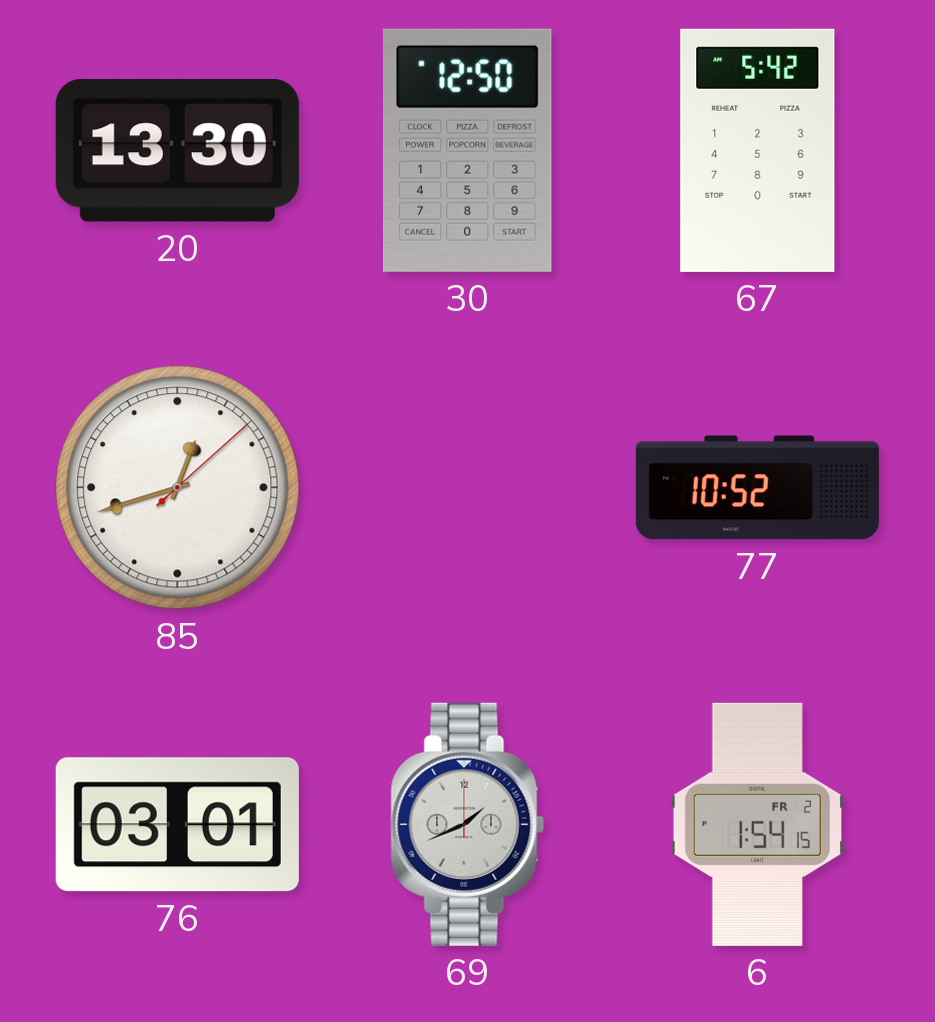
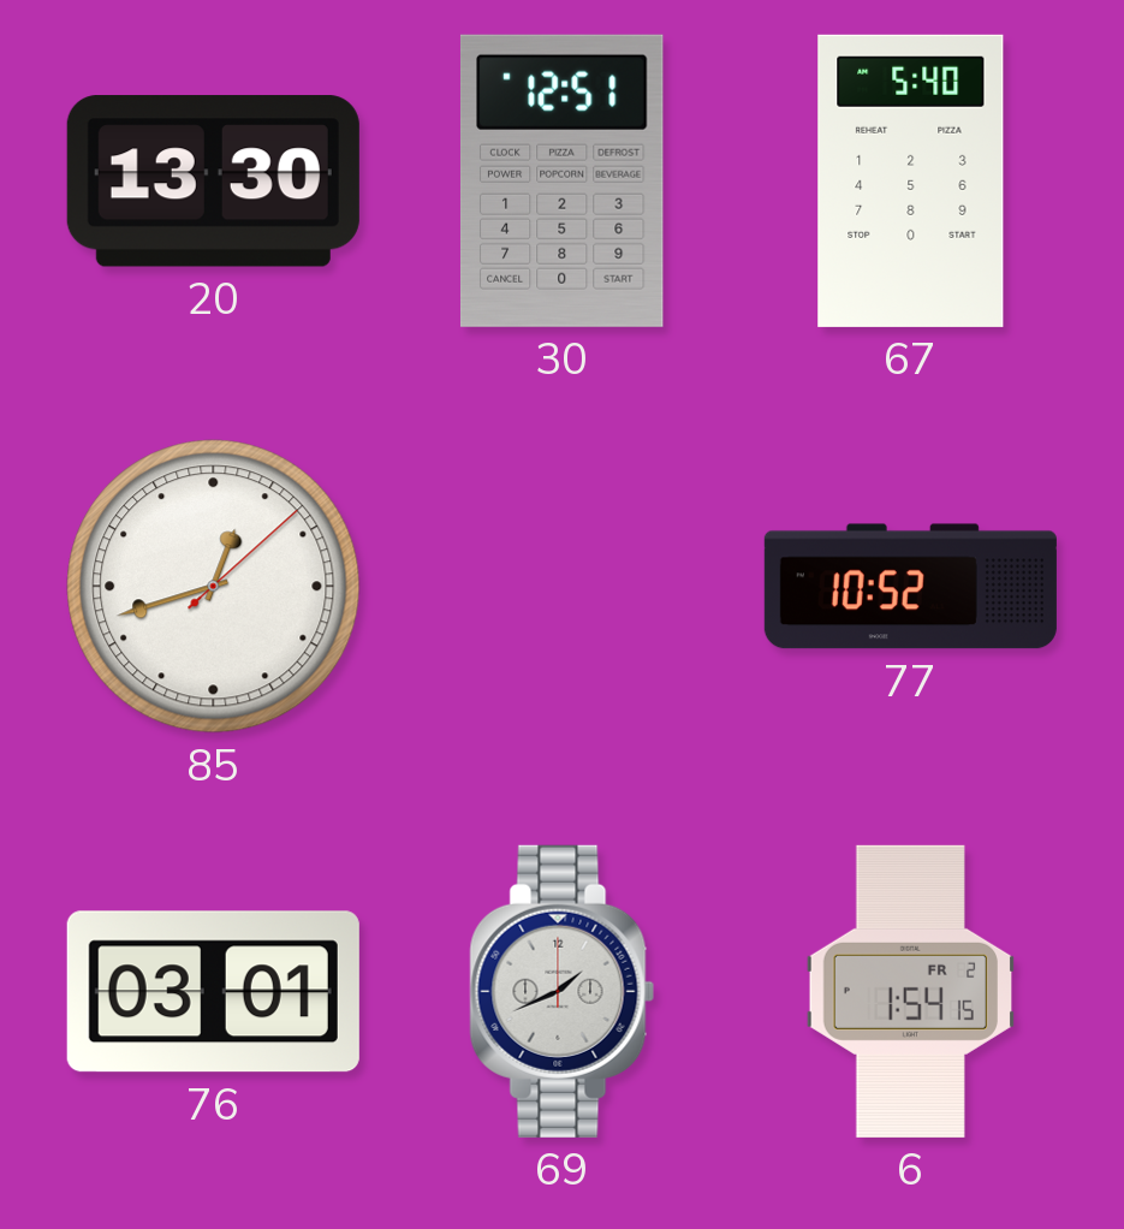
30: 12:50 -> 12:51
67: 5:42 -> 5:40
